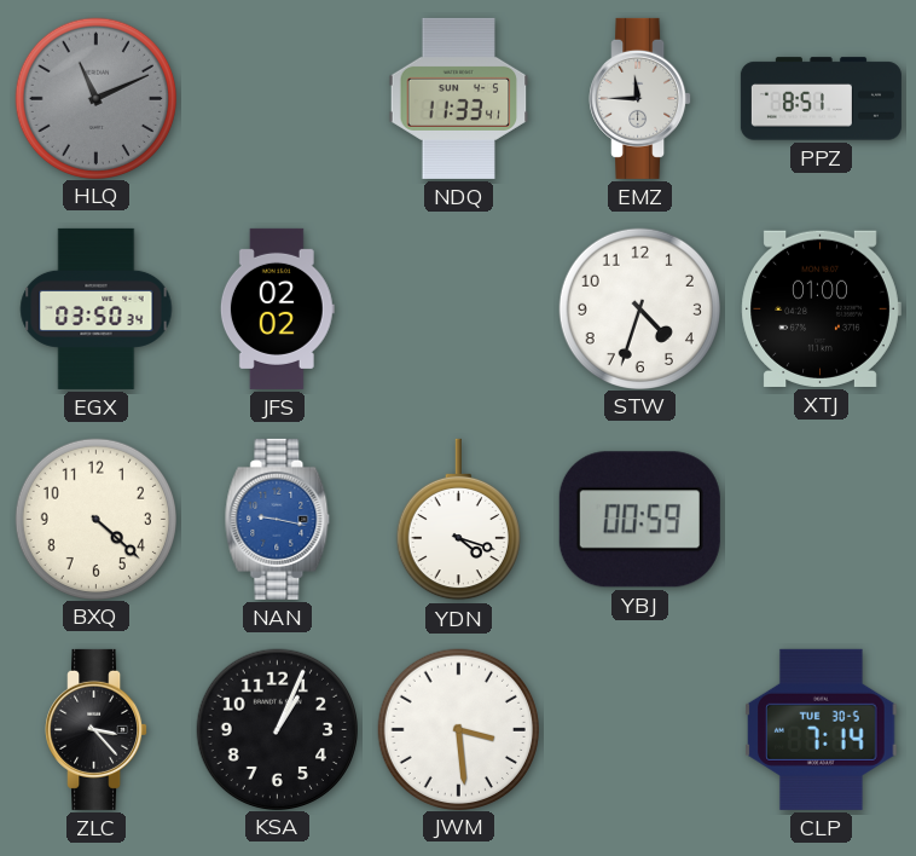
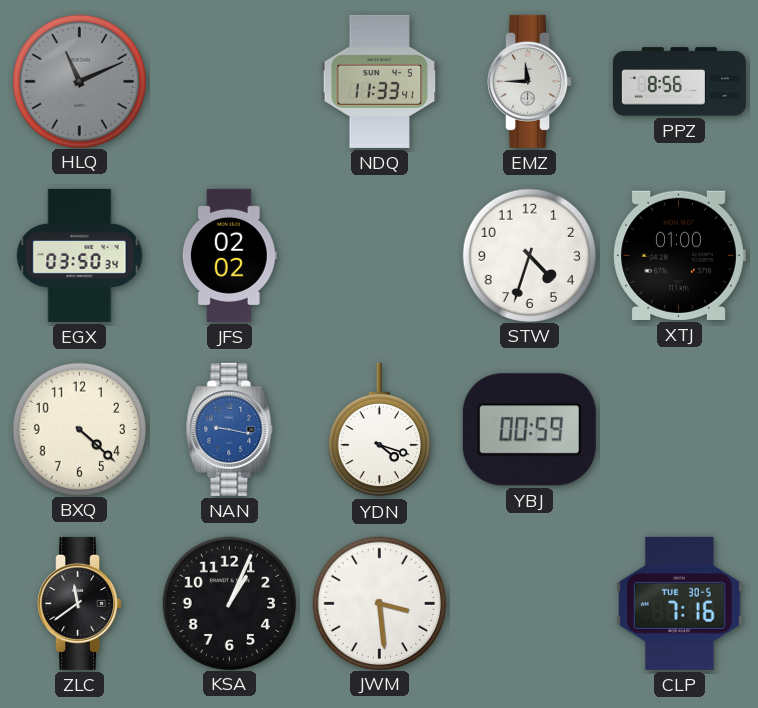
PPZ: 8:51 -> 8:56
ZLC: 3:23 -> 11:39
CLP: 7:14 -> 7:16
